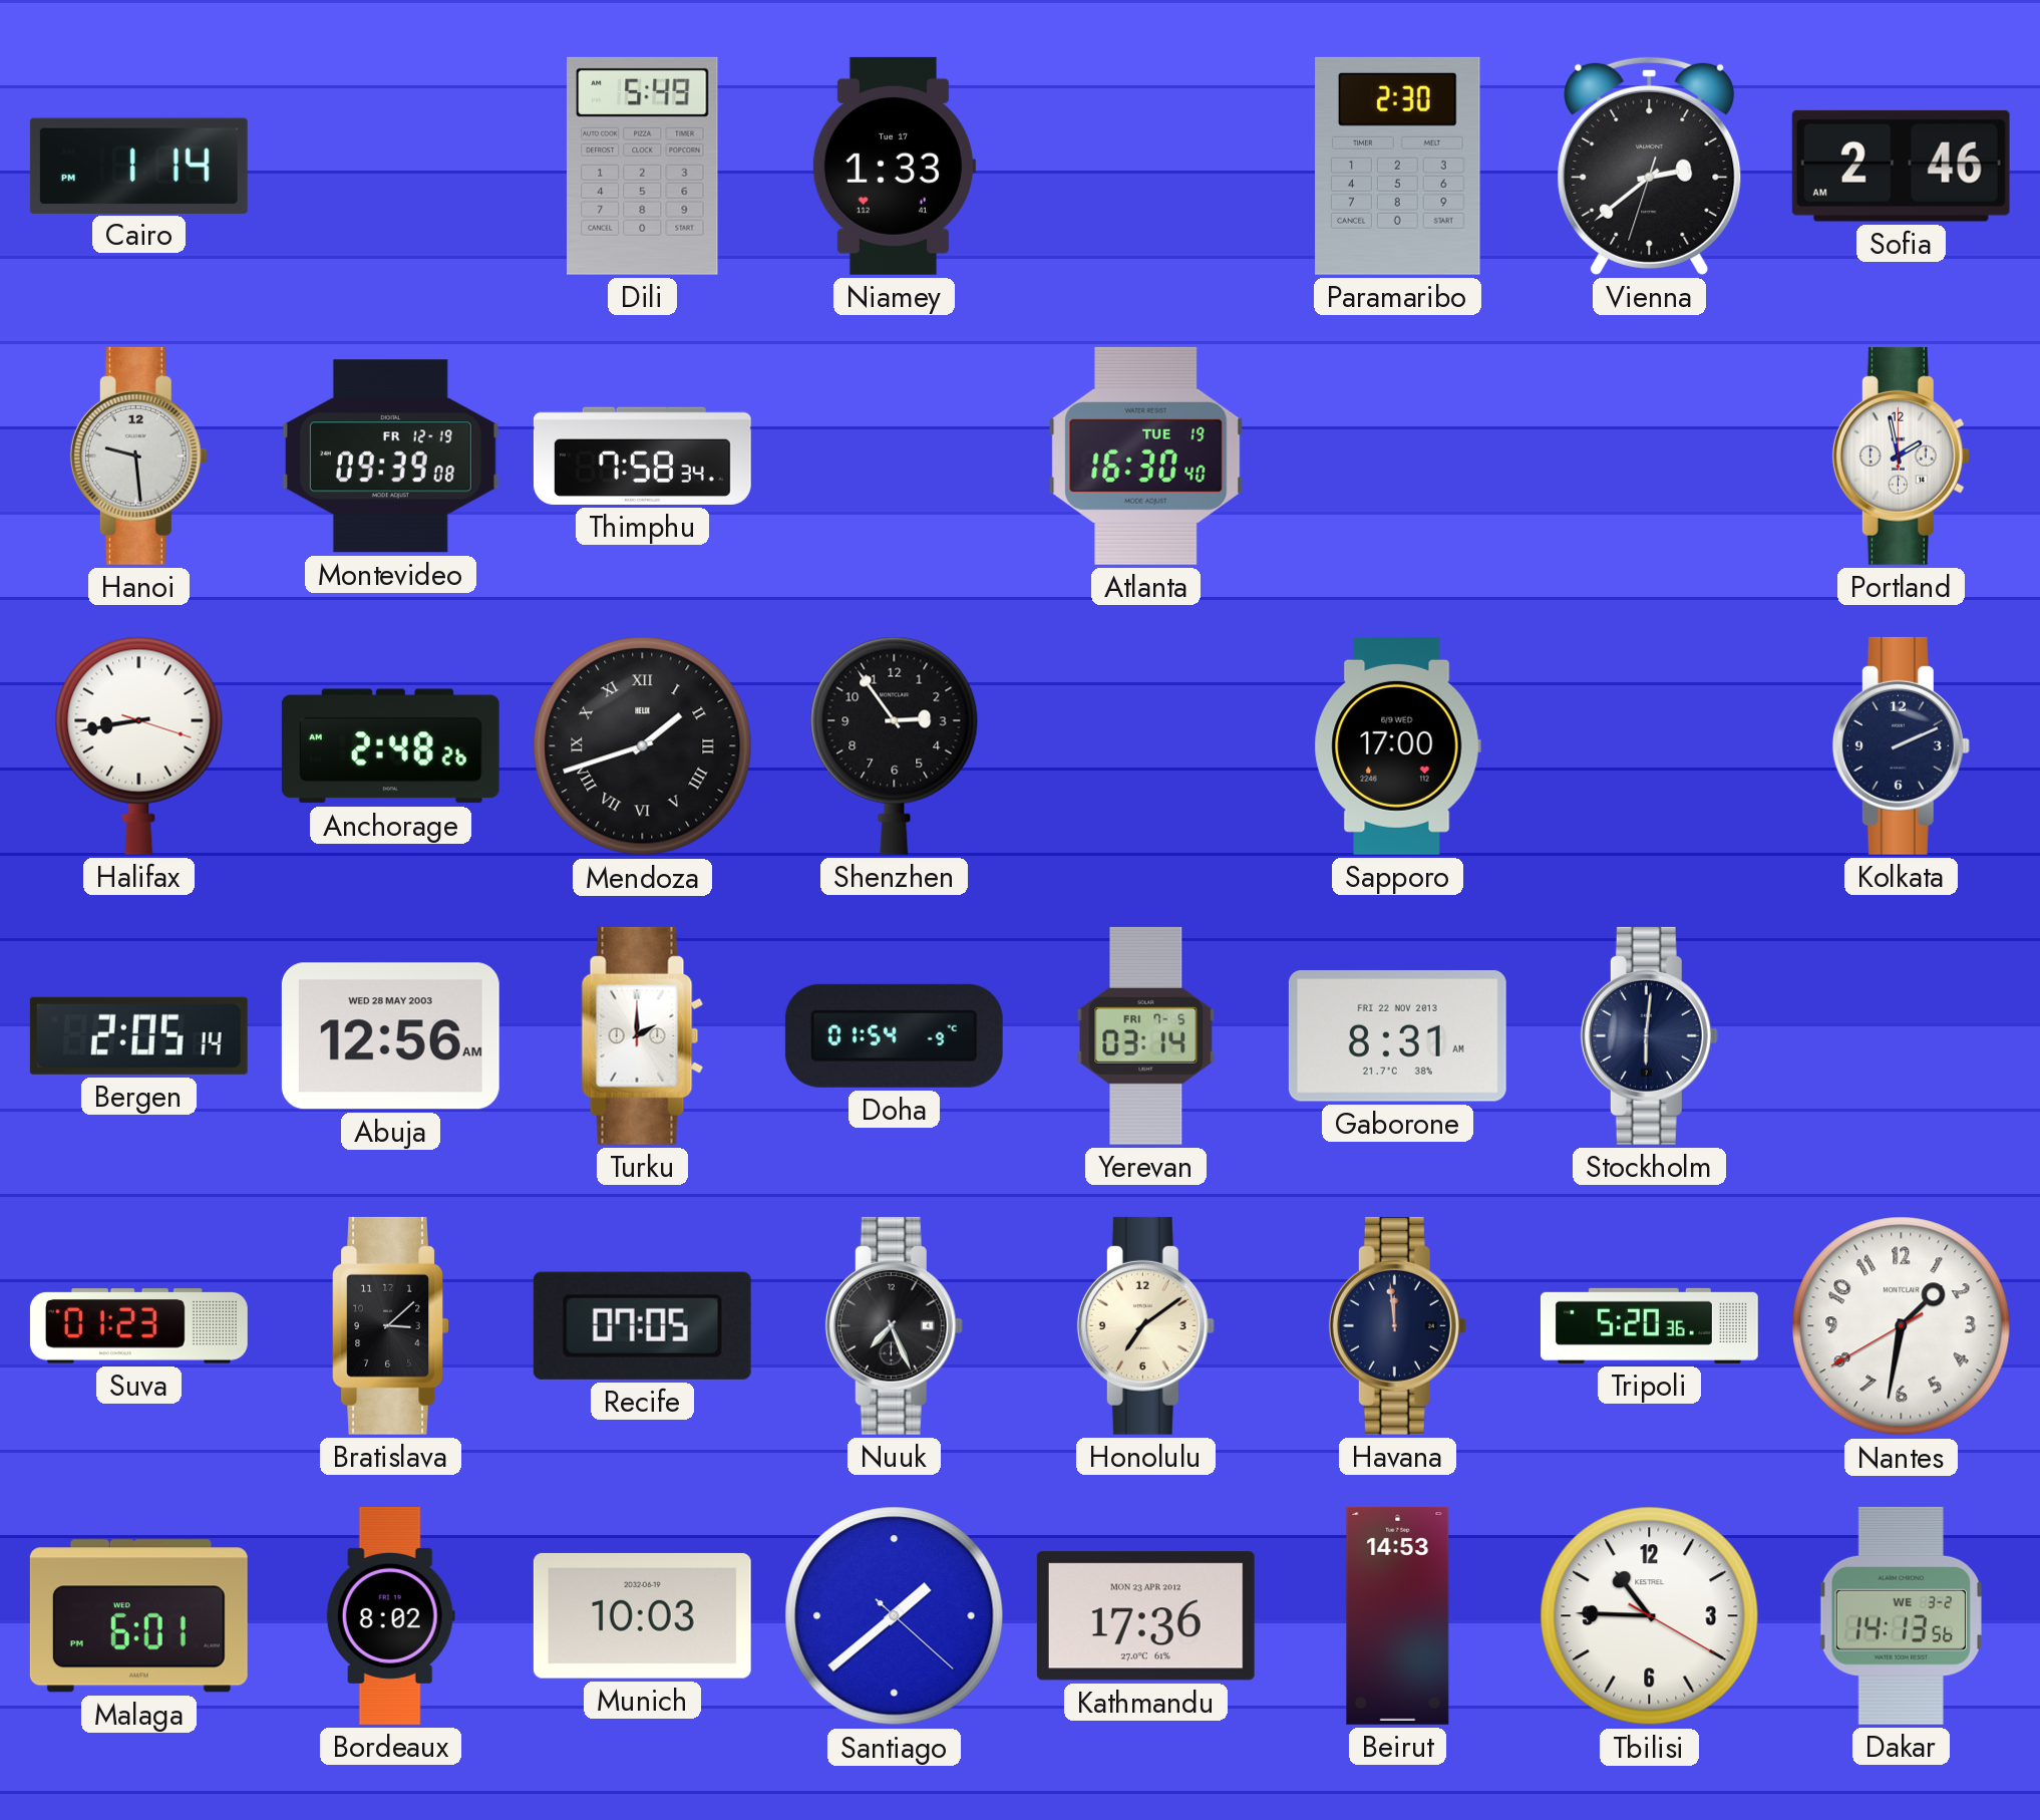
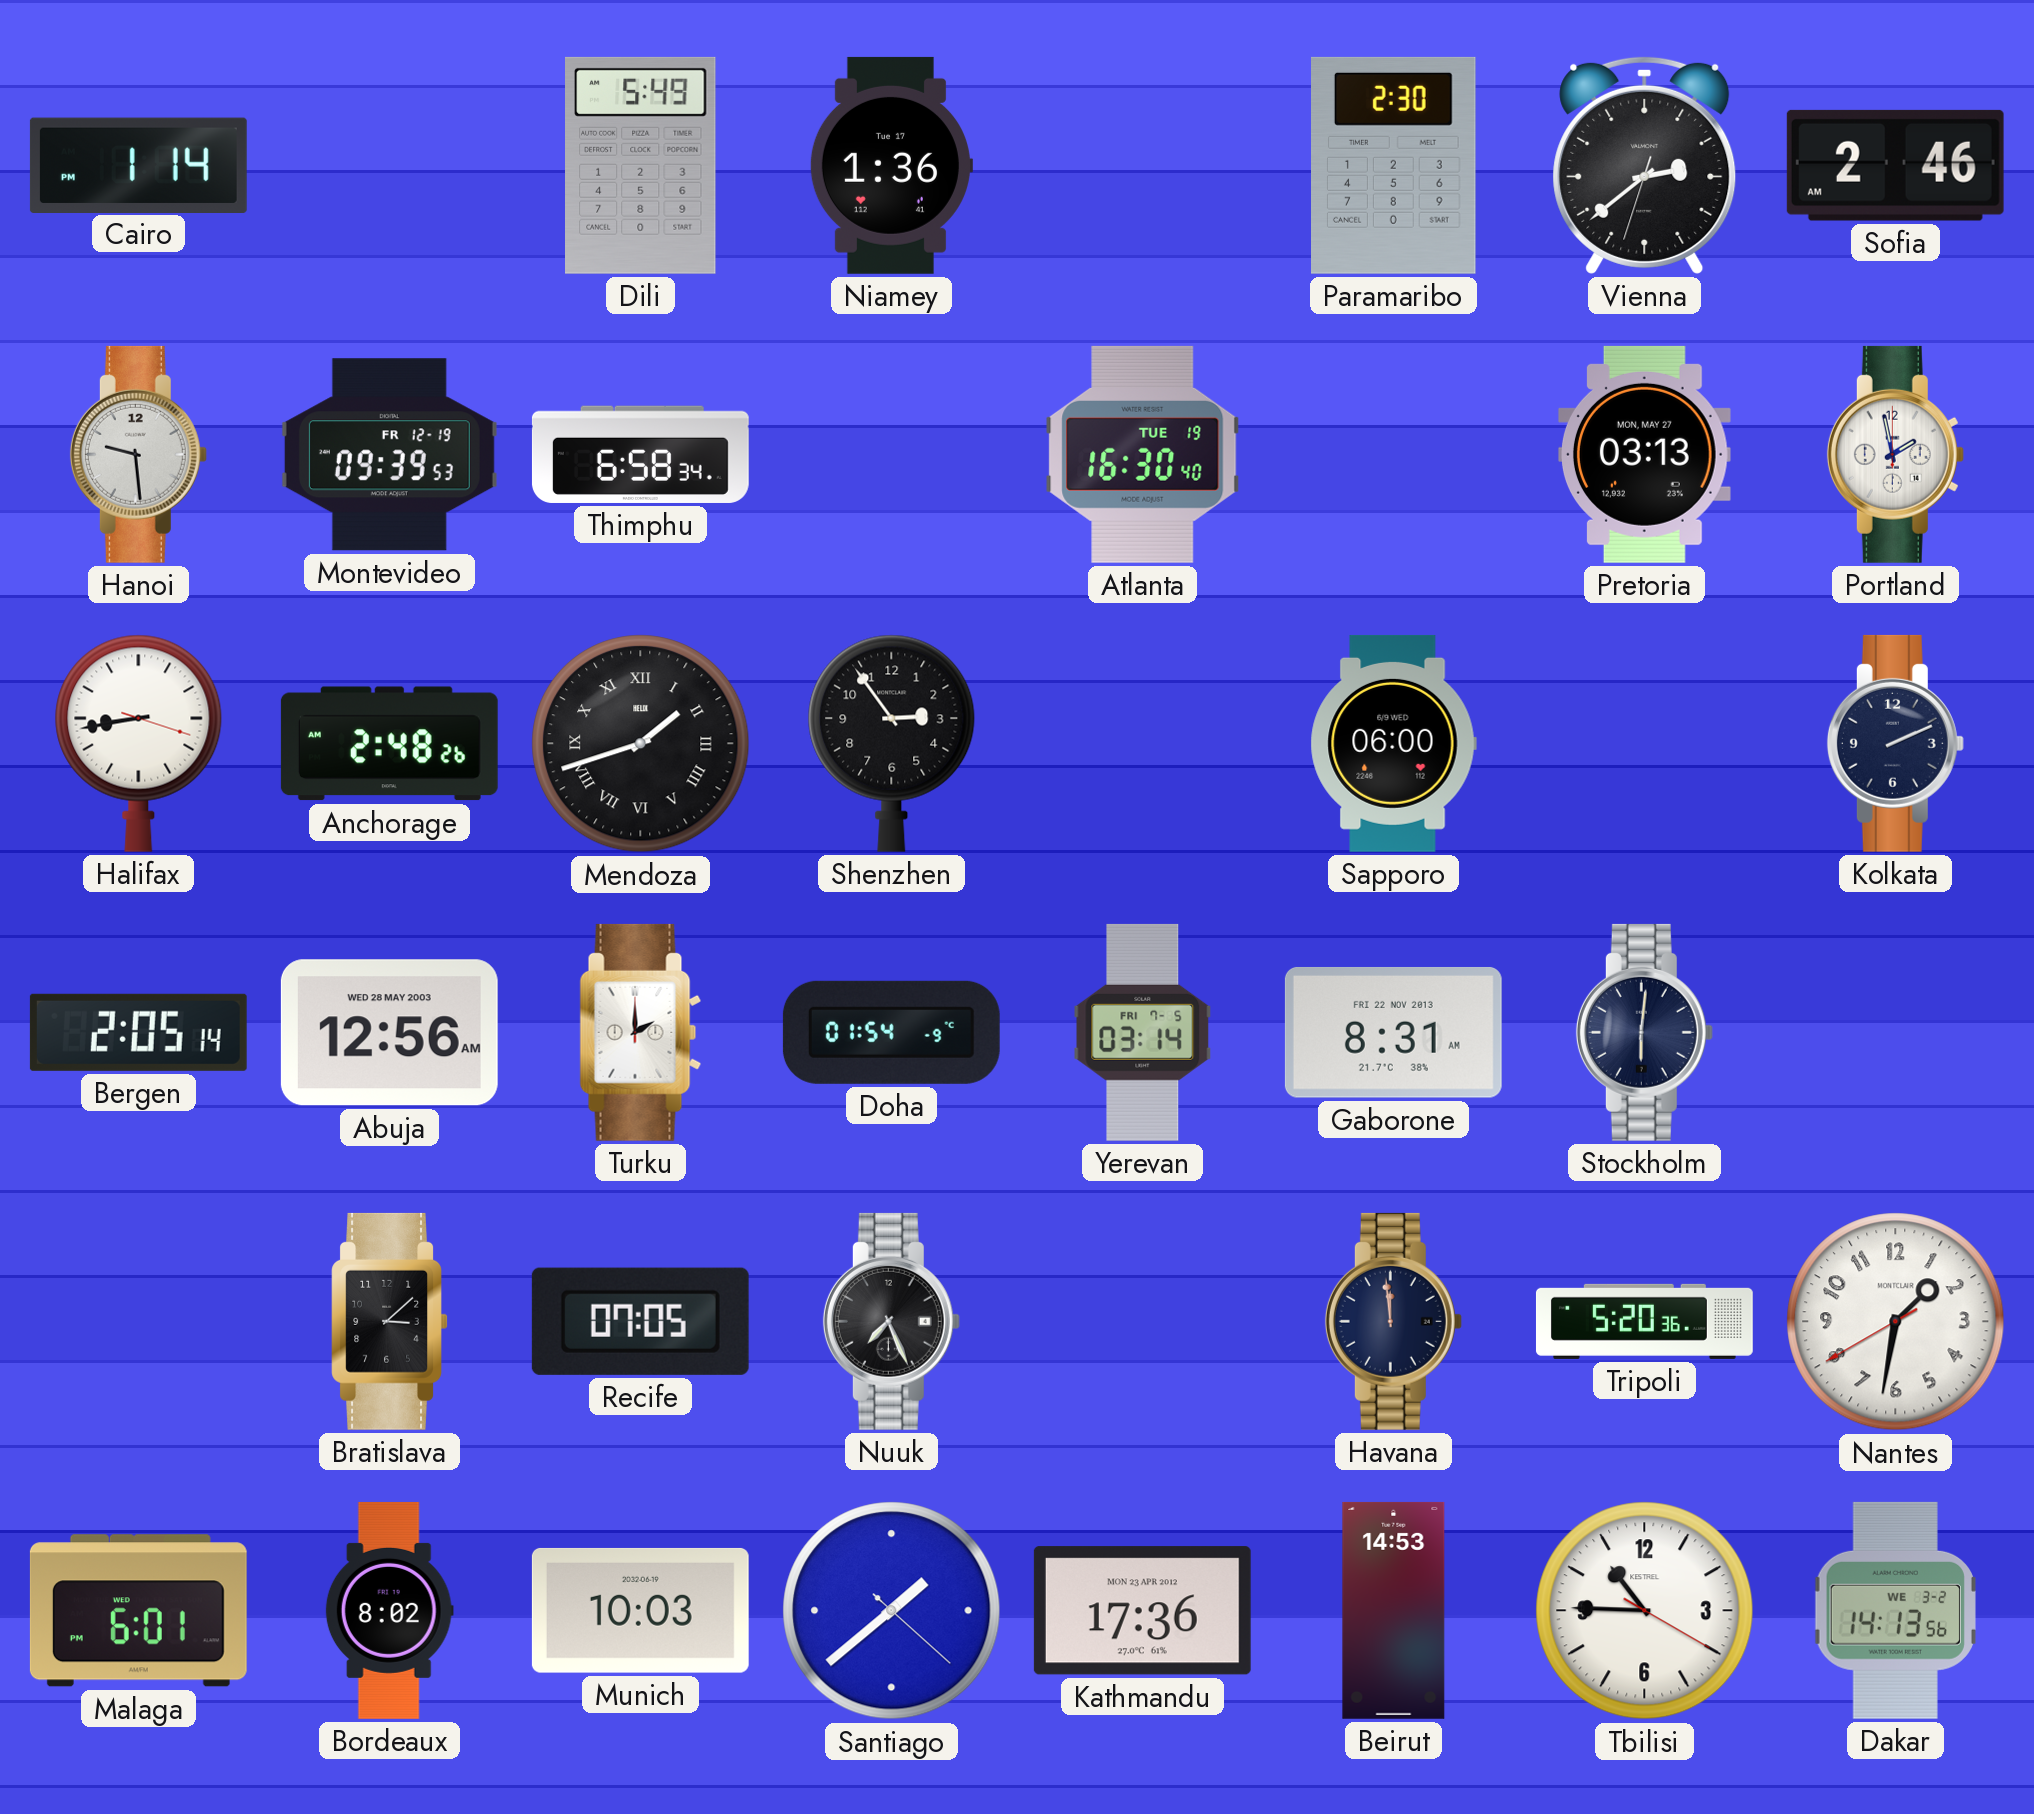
Niamey: 1:33 -> 1:36
Montevideo: 09:39:08 -> 09:39:53
Thimphu: 7:58 -> 6:58
Pretoria: none -> 03:13
Sapporo: 17:00 -> 06:00
Suva: 01:23 -> none
Honolulu: 7:09 -> none
